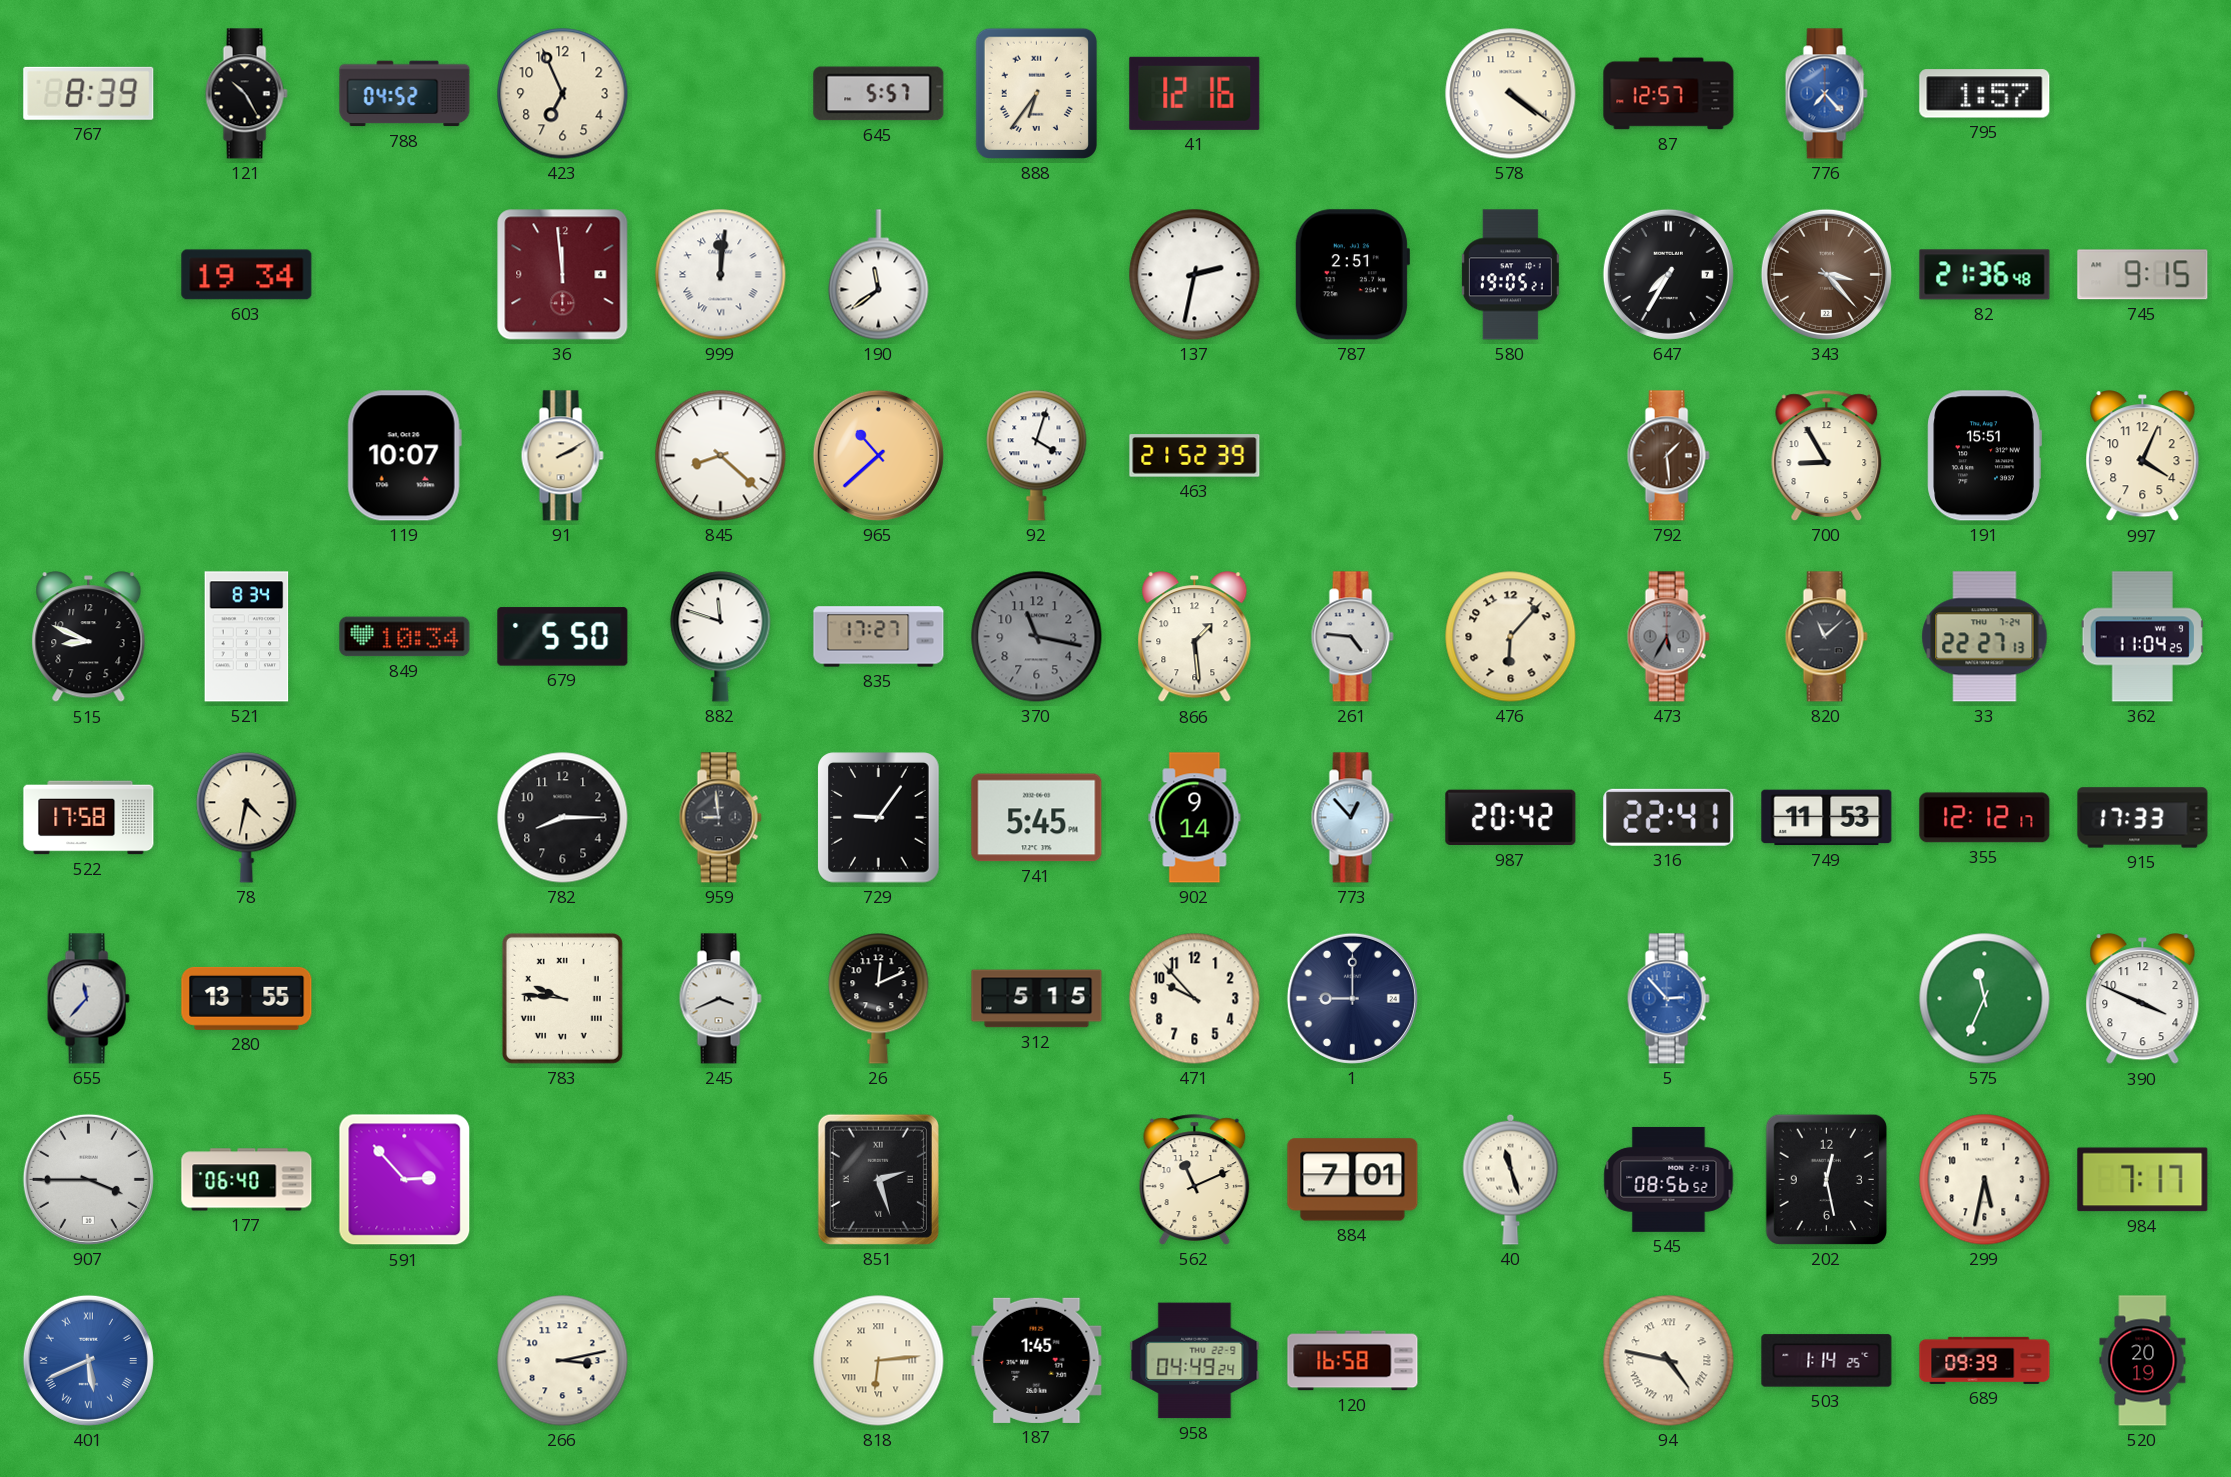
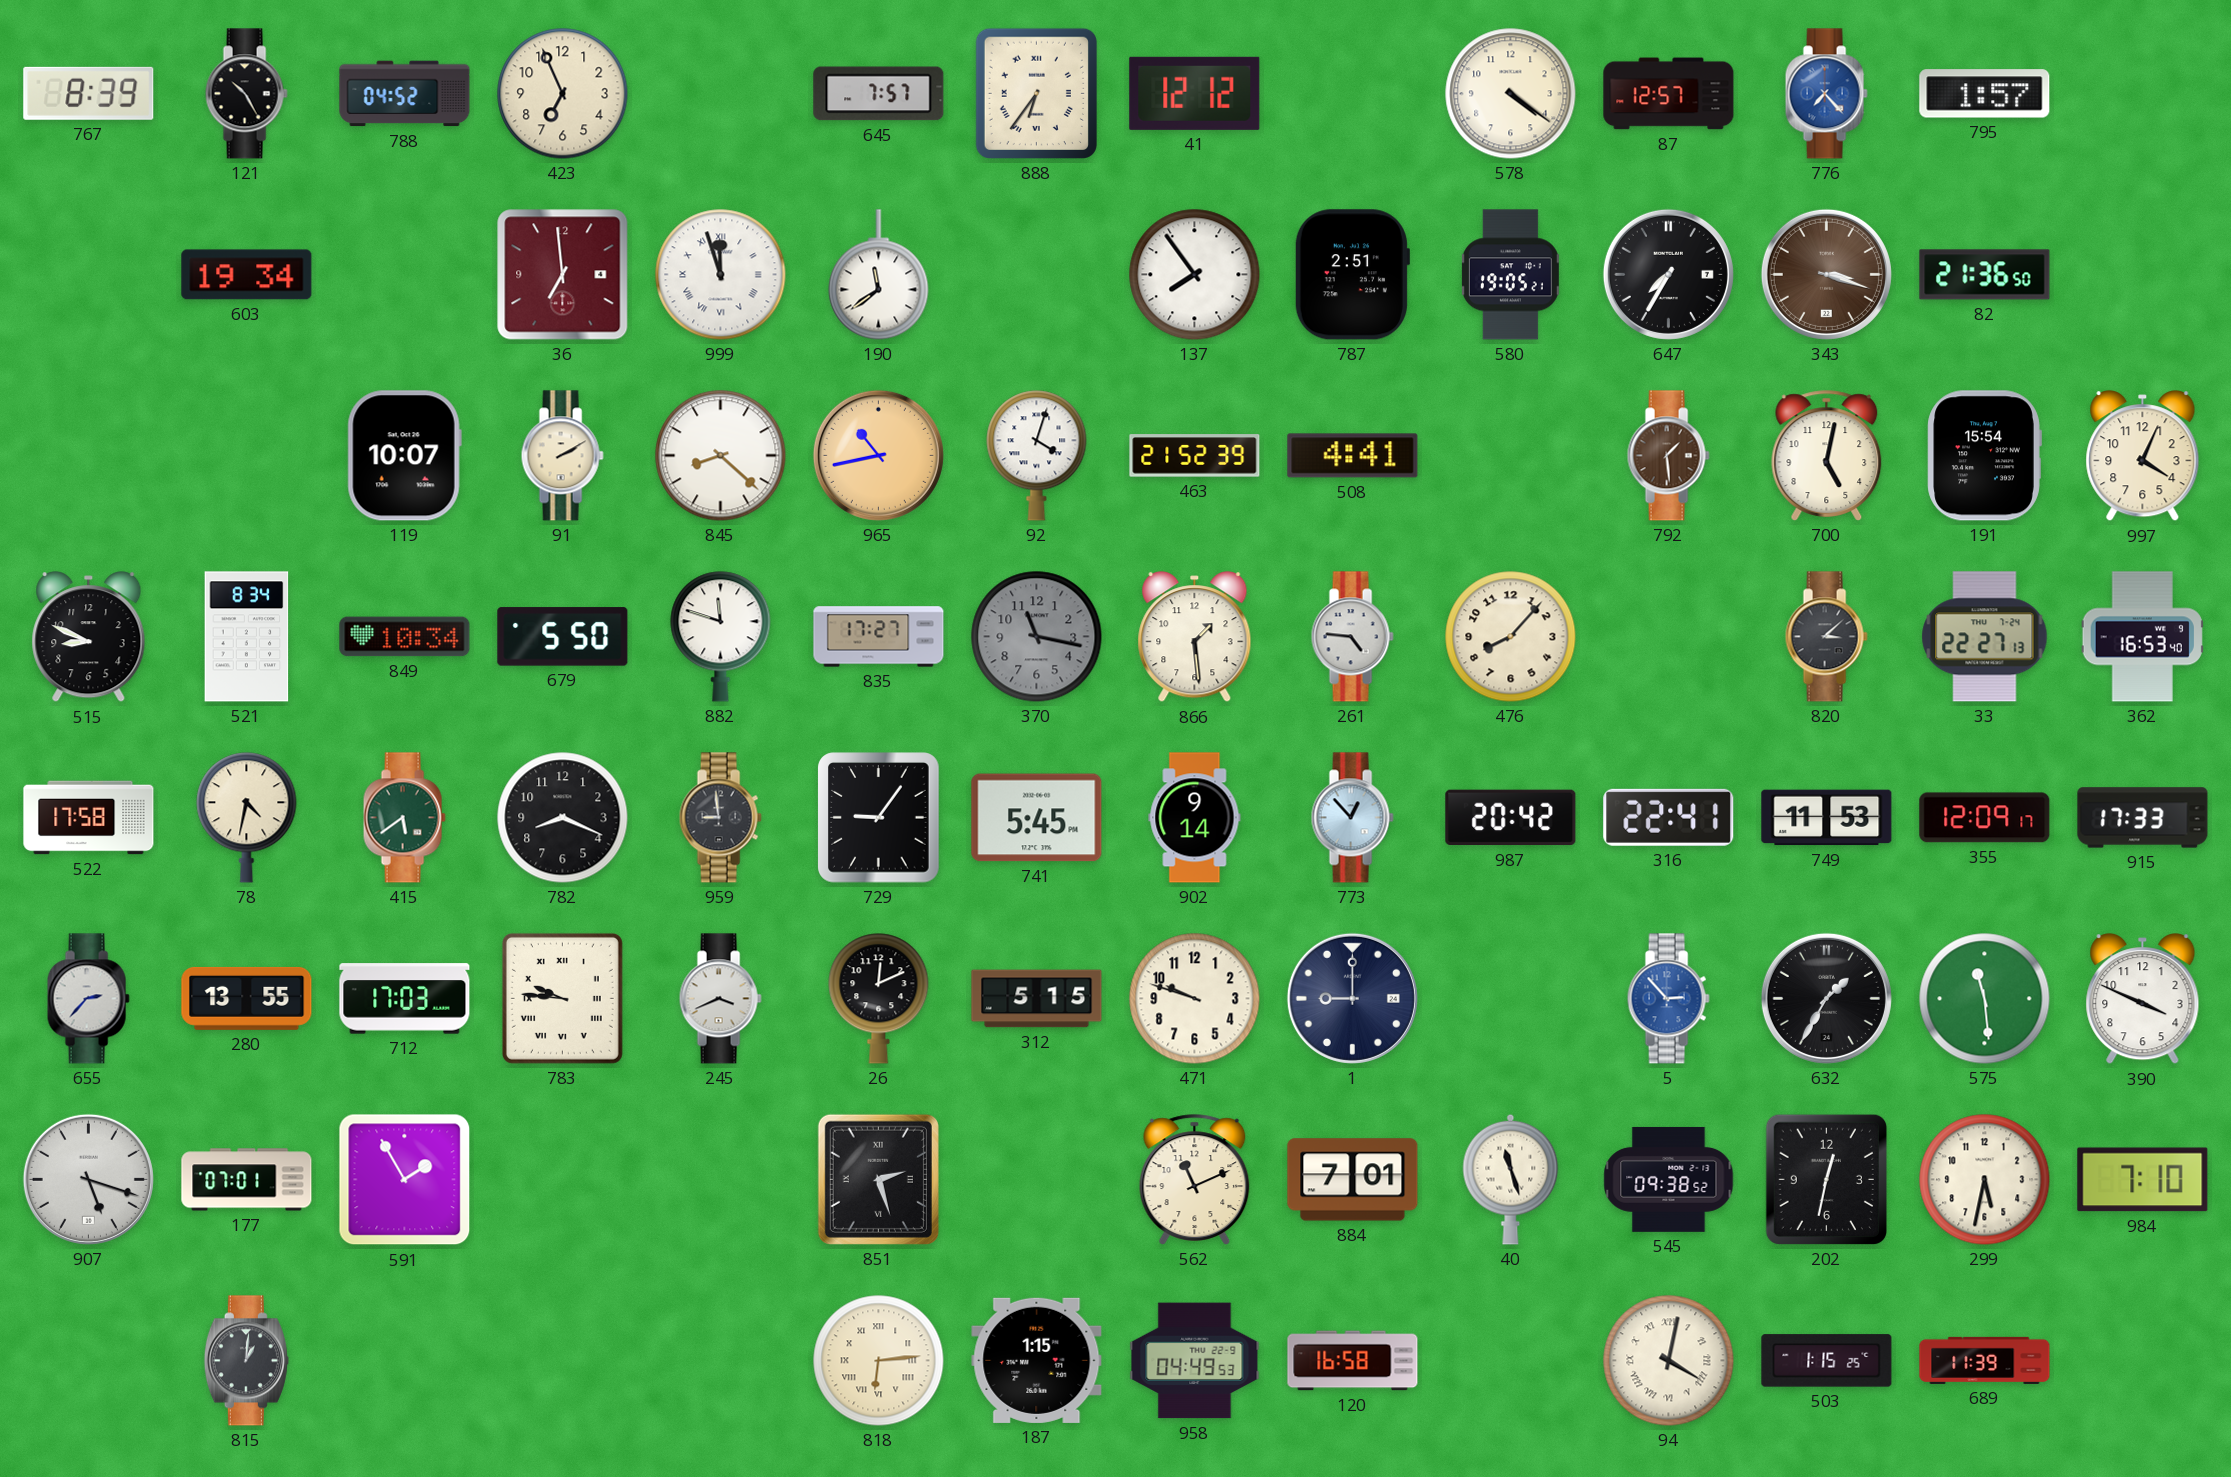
645: 5:57 -> 7:57
41: 12:16 -> 12:12
36: 11:59 -> 6:59
999: 12:01 -> 11:57
137: 2:32 -> 7:54
343: 3:23 -> 3:18
82: 21:36:48 -> 21:36:50
745: 9:15 -> none
965: 10:38 -> 10:43
508: none -> 4:41
700: 8:55 -> 5:02
191: 15:51 -> 15:54
476: 6:07 -> 8:07
473: 5:35 -> none
820: 11:08 -> 3:08
362: 11:04 -> 16:53
415: none -> 5:39
782: 8:15 -> 8:19
355: 12:12 -> 12:09
655: 11:37 -> 2:37
712: none -> 17:03
471: 9:53 -> 9:48
632: none -> 1:35
575: 11:34 -> 11:29
907: 3:45 -> 5:18
177: 06:40 -> 07:01
591: 2:53 -> 1:55
545: 08:56 -> 09:38
202: 12:28 -> 12:32
984: 7:17 -> 7:10
401: 5:41 -> none
815: none -> 1:01
266: 3:13 -> none
187: 1:45 -> 1:15
958: 04:49:24 -> 04:49:53
94: 4:47 -> 4:02
503: 1:14 -> 1:15
689: 09:39 -> 11:39
520: 20:19 -> none
